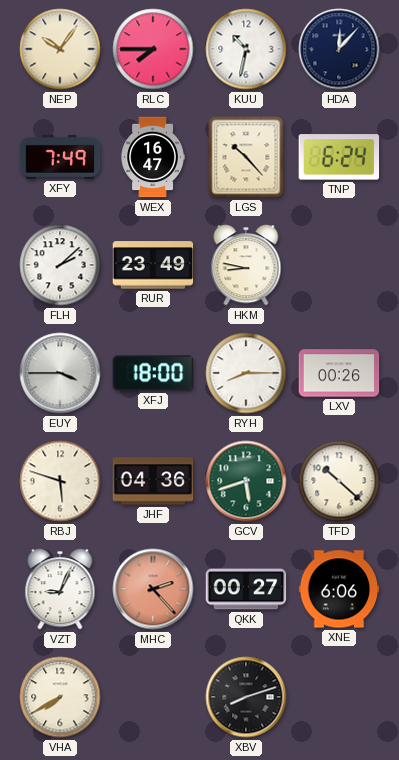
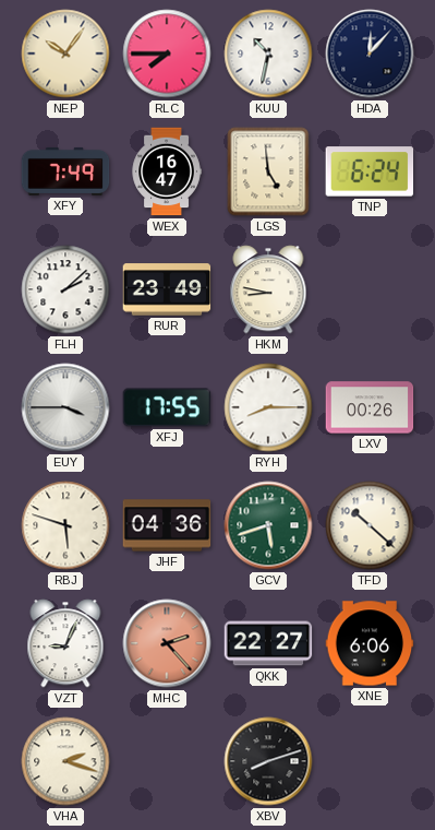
LGS: 10:23 -> 4:59
XFJ: 18:00 -> 17:55
QKK: 00:27 -> 22:27
VHA: 7:40 -> 2:18
